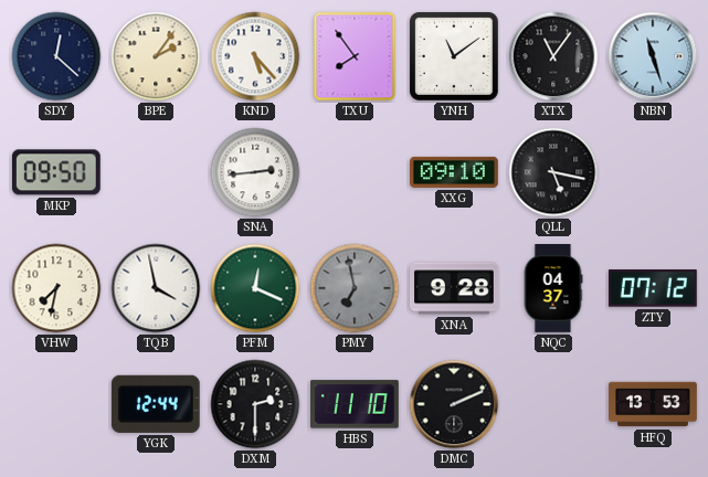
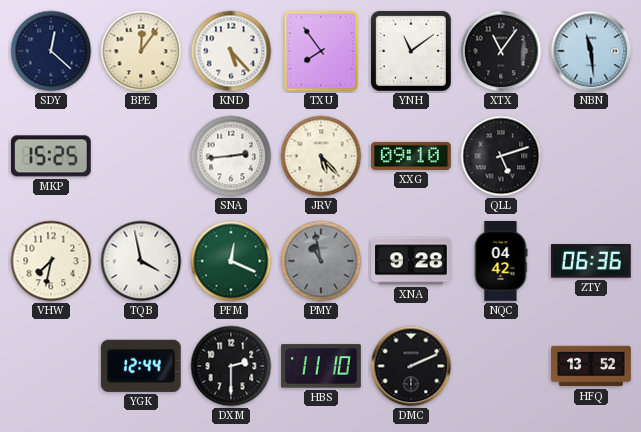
BPE: 2:06 -> 12:06
NBN: 11:27 -> 11:29
MKP: 09:50 -> 15:25
JRV: none -> 5:23
QLL: 5:17 -> 5:12
PMY: 6:58 -> 10:58
NQC: 04:37 -> 04:42
ZTY: 07:12 -> 06:36
HFQ: 13:53 -> 13:52
